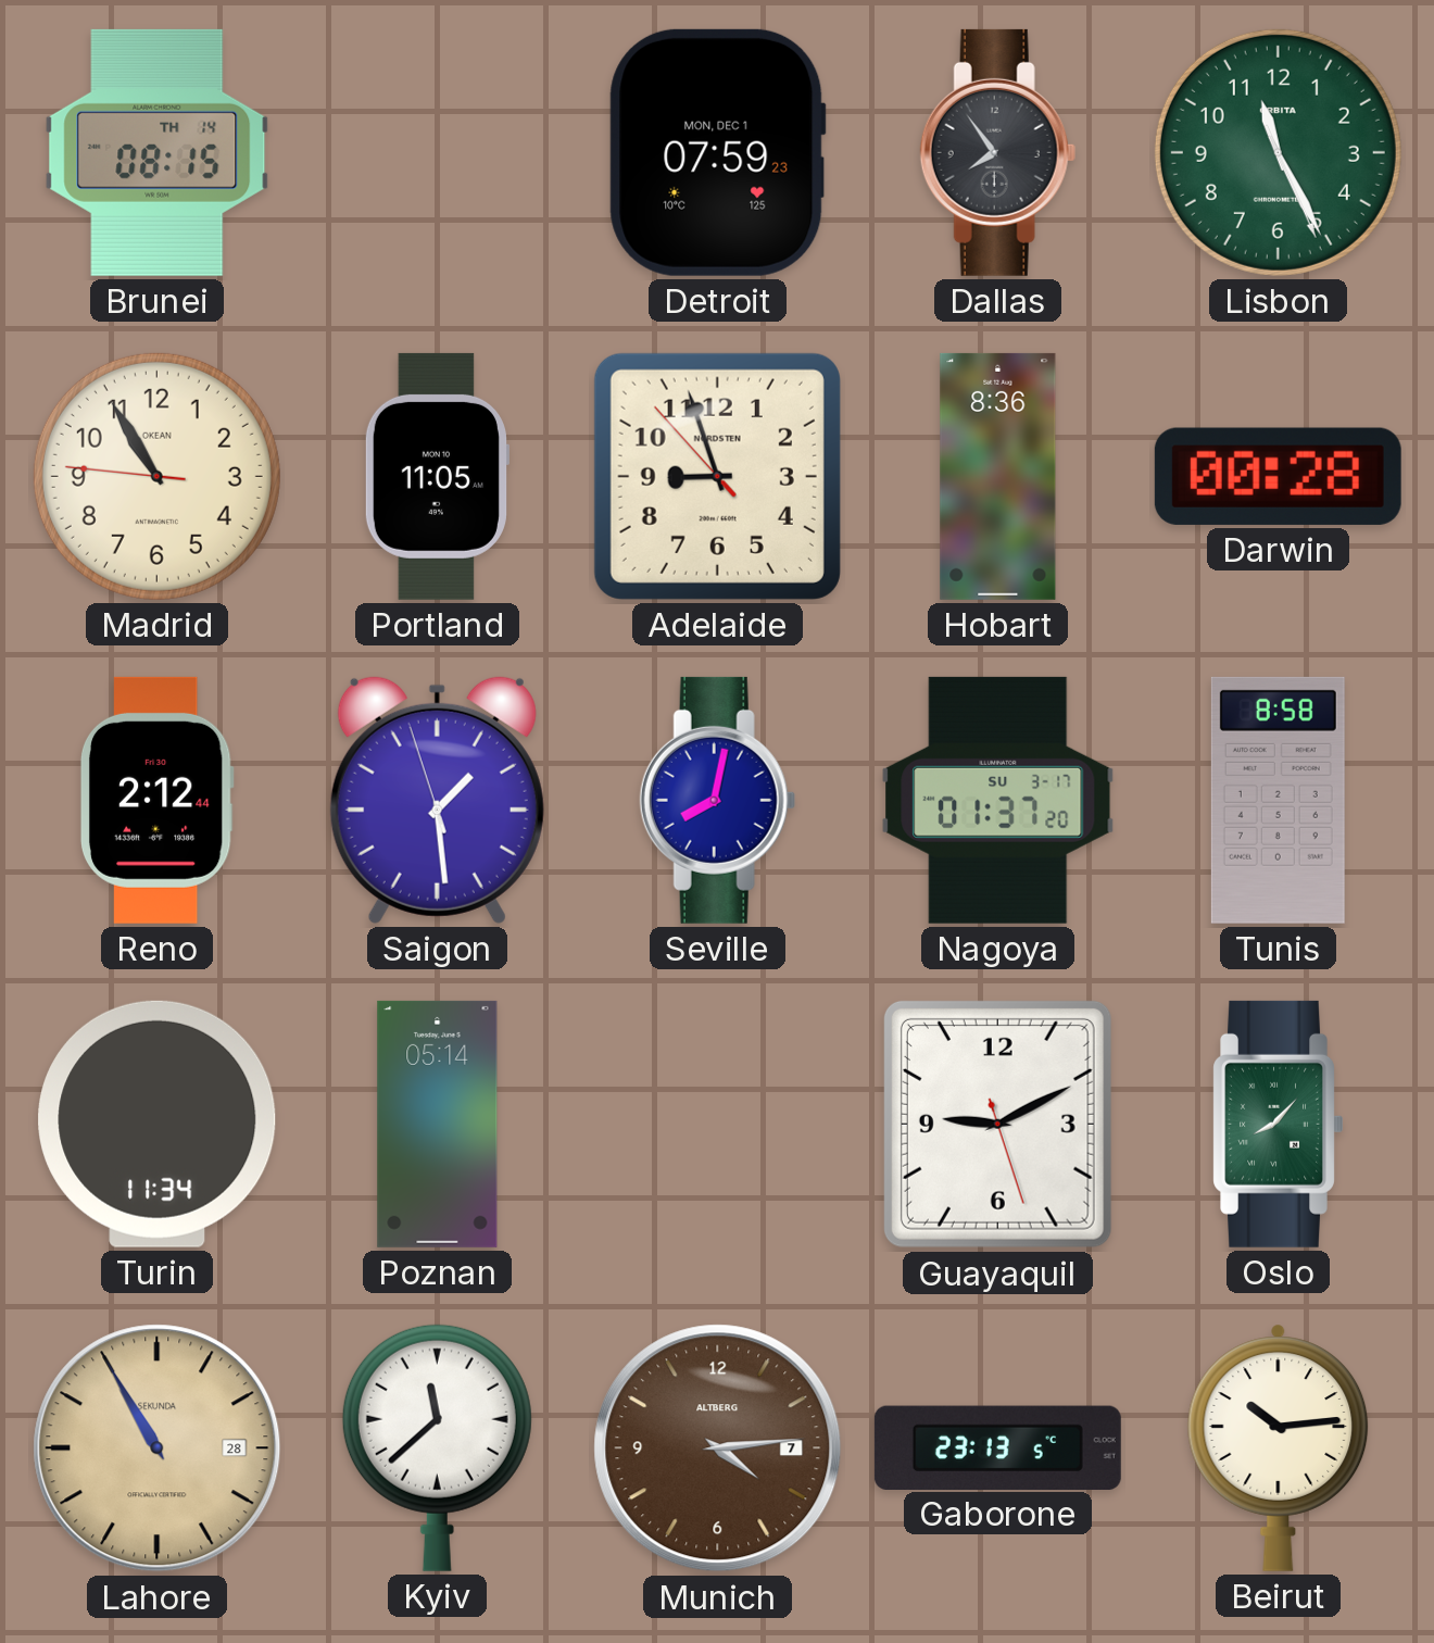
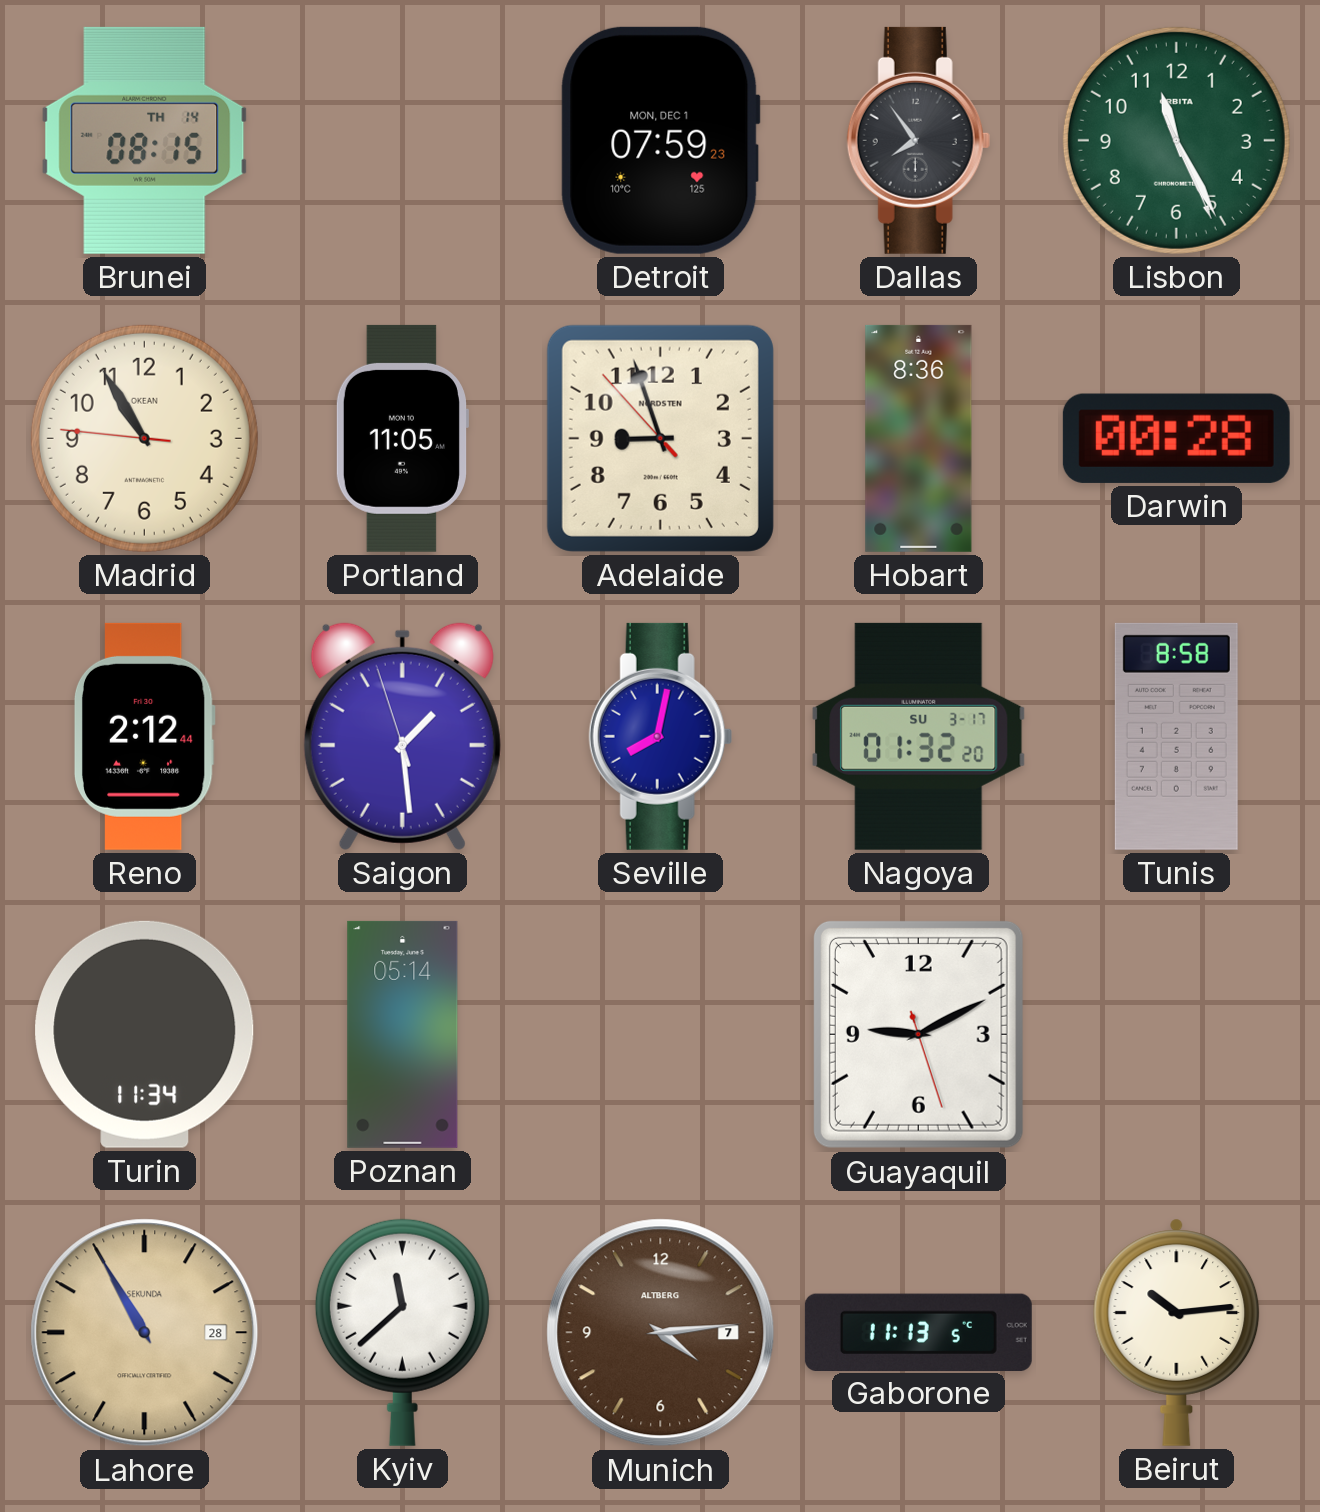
Nagoya: 01:37 -> 01:32
Oslo: 8:07 -> none
Gaborone: 23:13 -> 11:13
